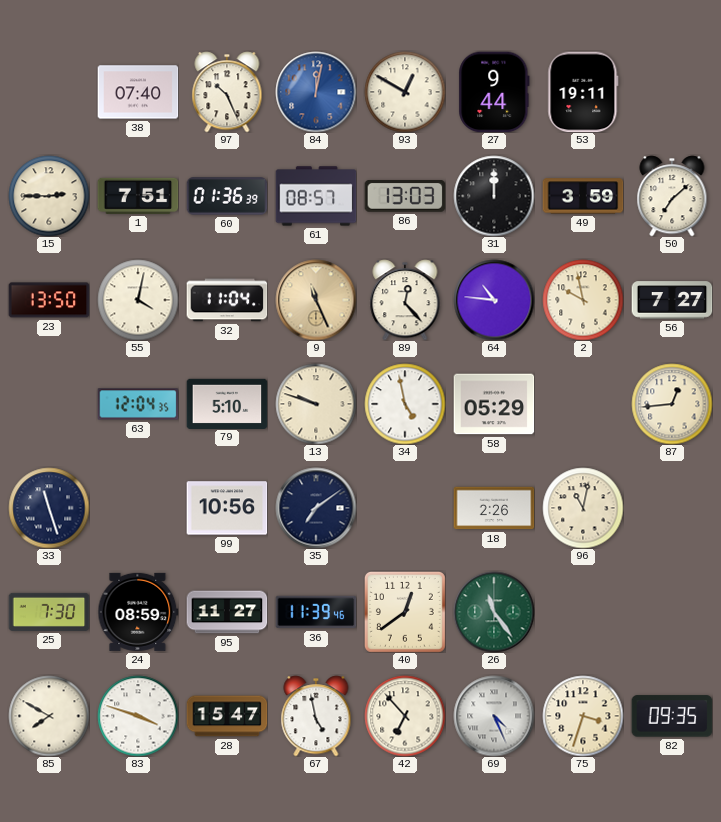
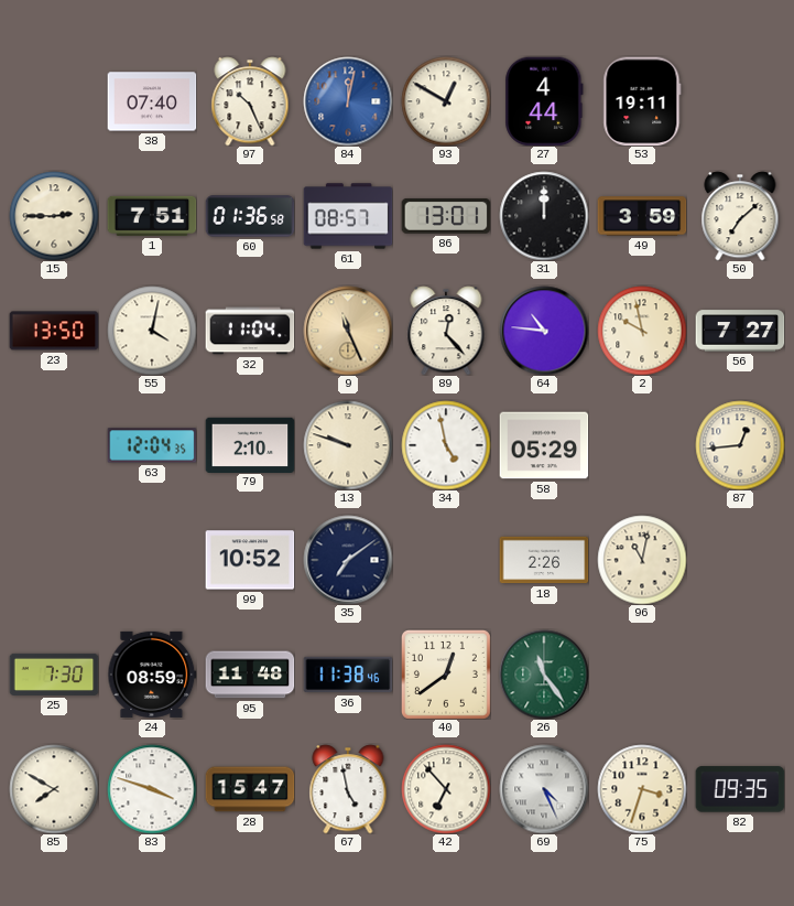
27: 9:44 -> 4:44
60: 01:36:39 -> 01:36:58
86: 13:03 -> 13:01
79: 5:10 -> 2:10
33: 11:27 -> none
99: 10:56 -> 10:52
95: 11:27 -> 11:48
36: 11:39 -> 11:38
